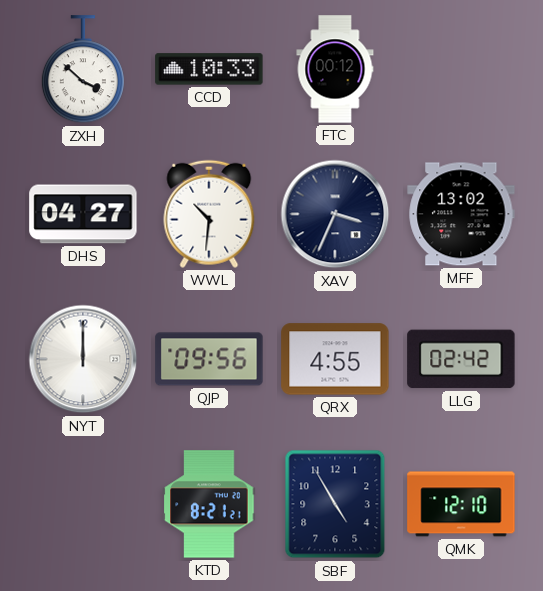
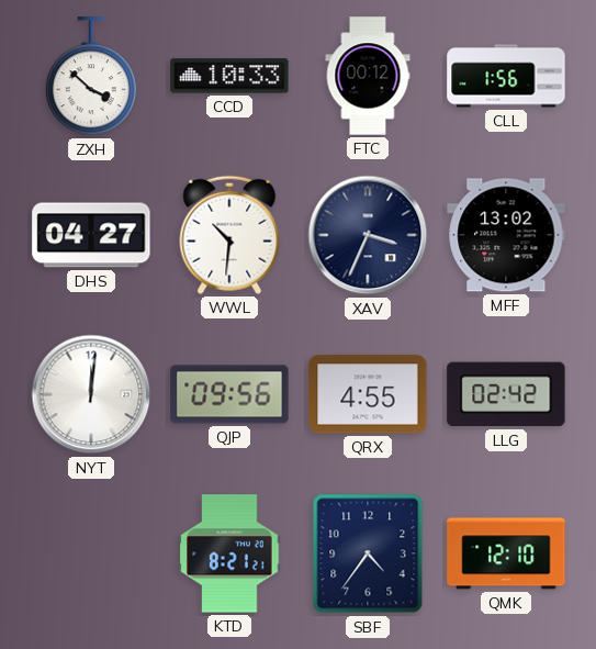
CLL: none -> 1:56
NYT: 12:00 -> 12:01
SBF: 4:55 -> 4:36
